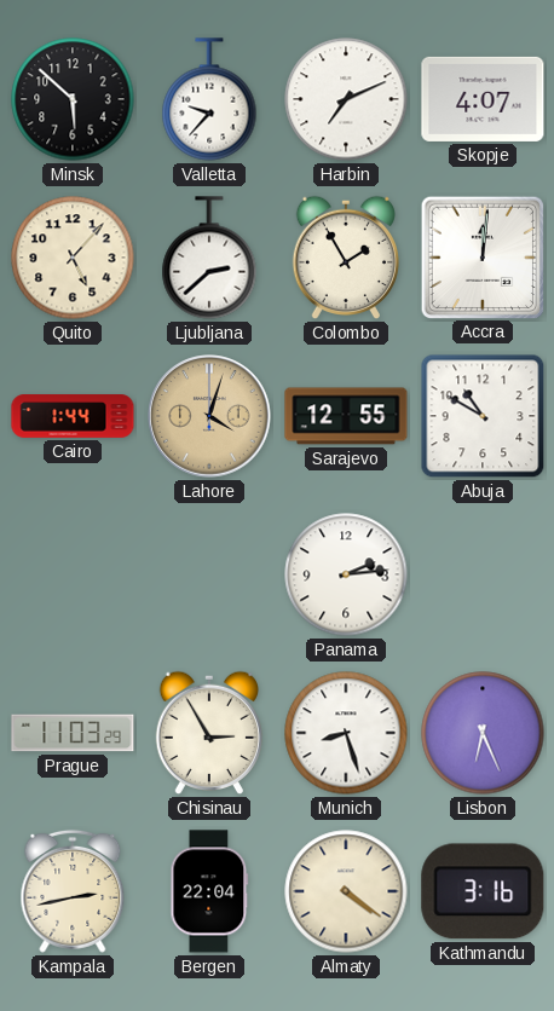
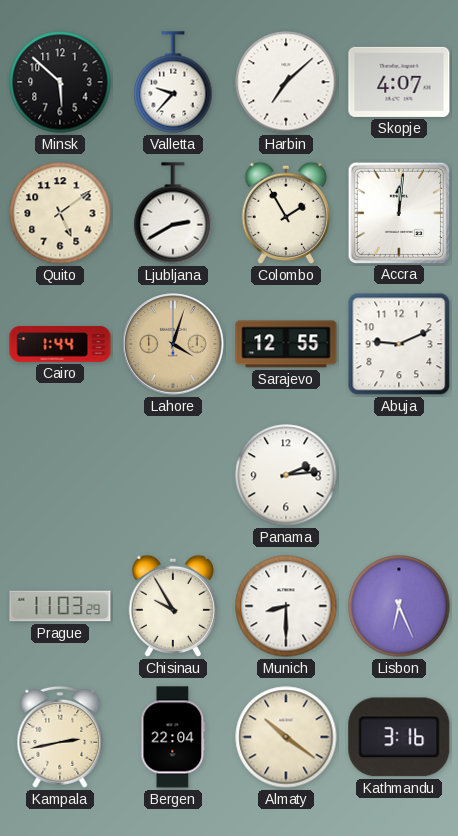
Harbin: 7:11 -> 7:08
Quito: 5:07 -> 5:09
Ljubljana: 2:38 -> 2:40
Abuja: 10:50 -> 9:11
Chisinau: 2:55 -> 9:55
Munich: 8:27 -> 8:30
Almaty: 4:21 -> 10:21
